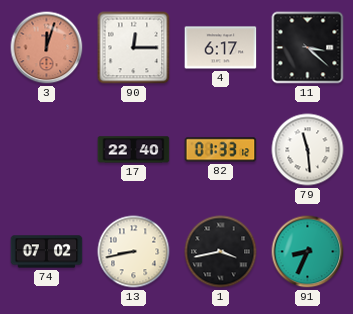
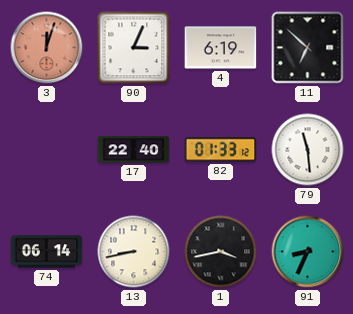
90: 12:15 -> 3:04
4: 6:17 -> 6:19
11: 3:22 -> 6:52
74: 07:02 -> 06:14
